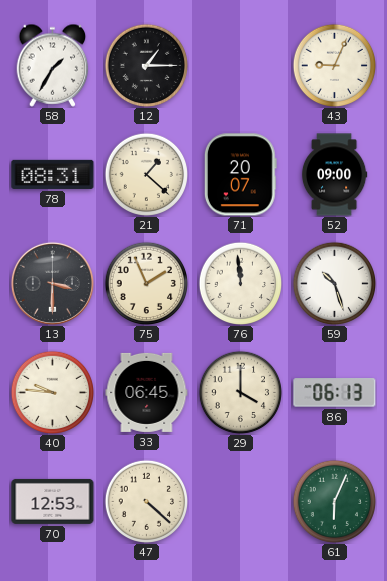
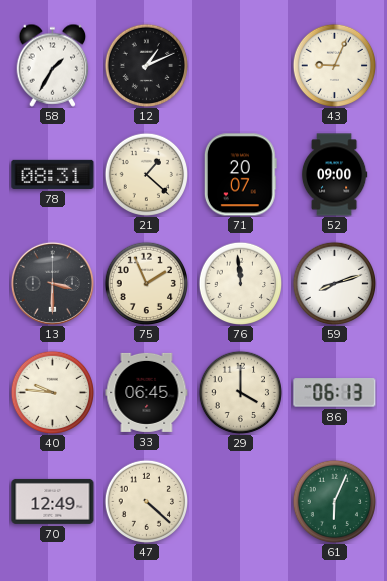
12: 1:15 -> 1:11
59: 10:27 -> 8:12
70: 12:53 -> 12:49
